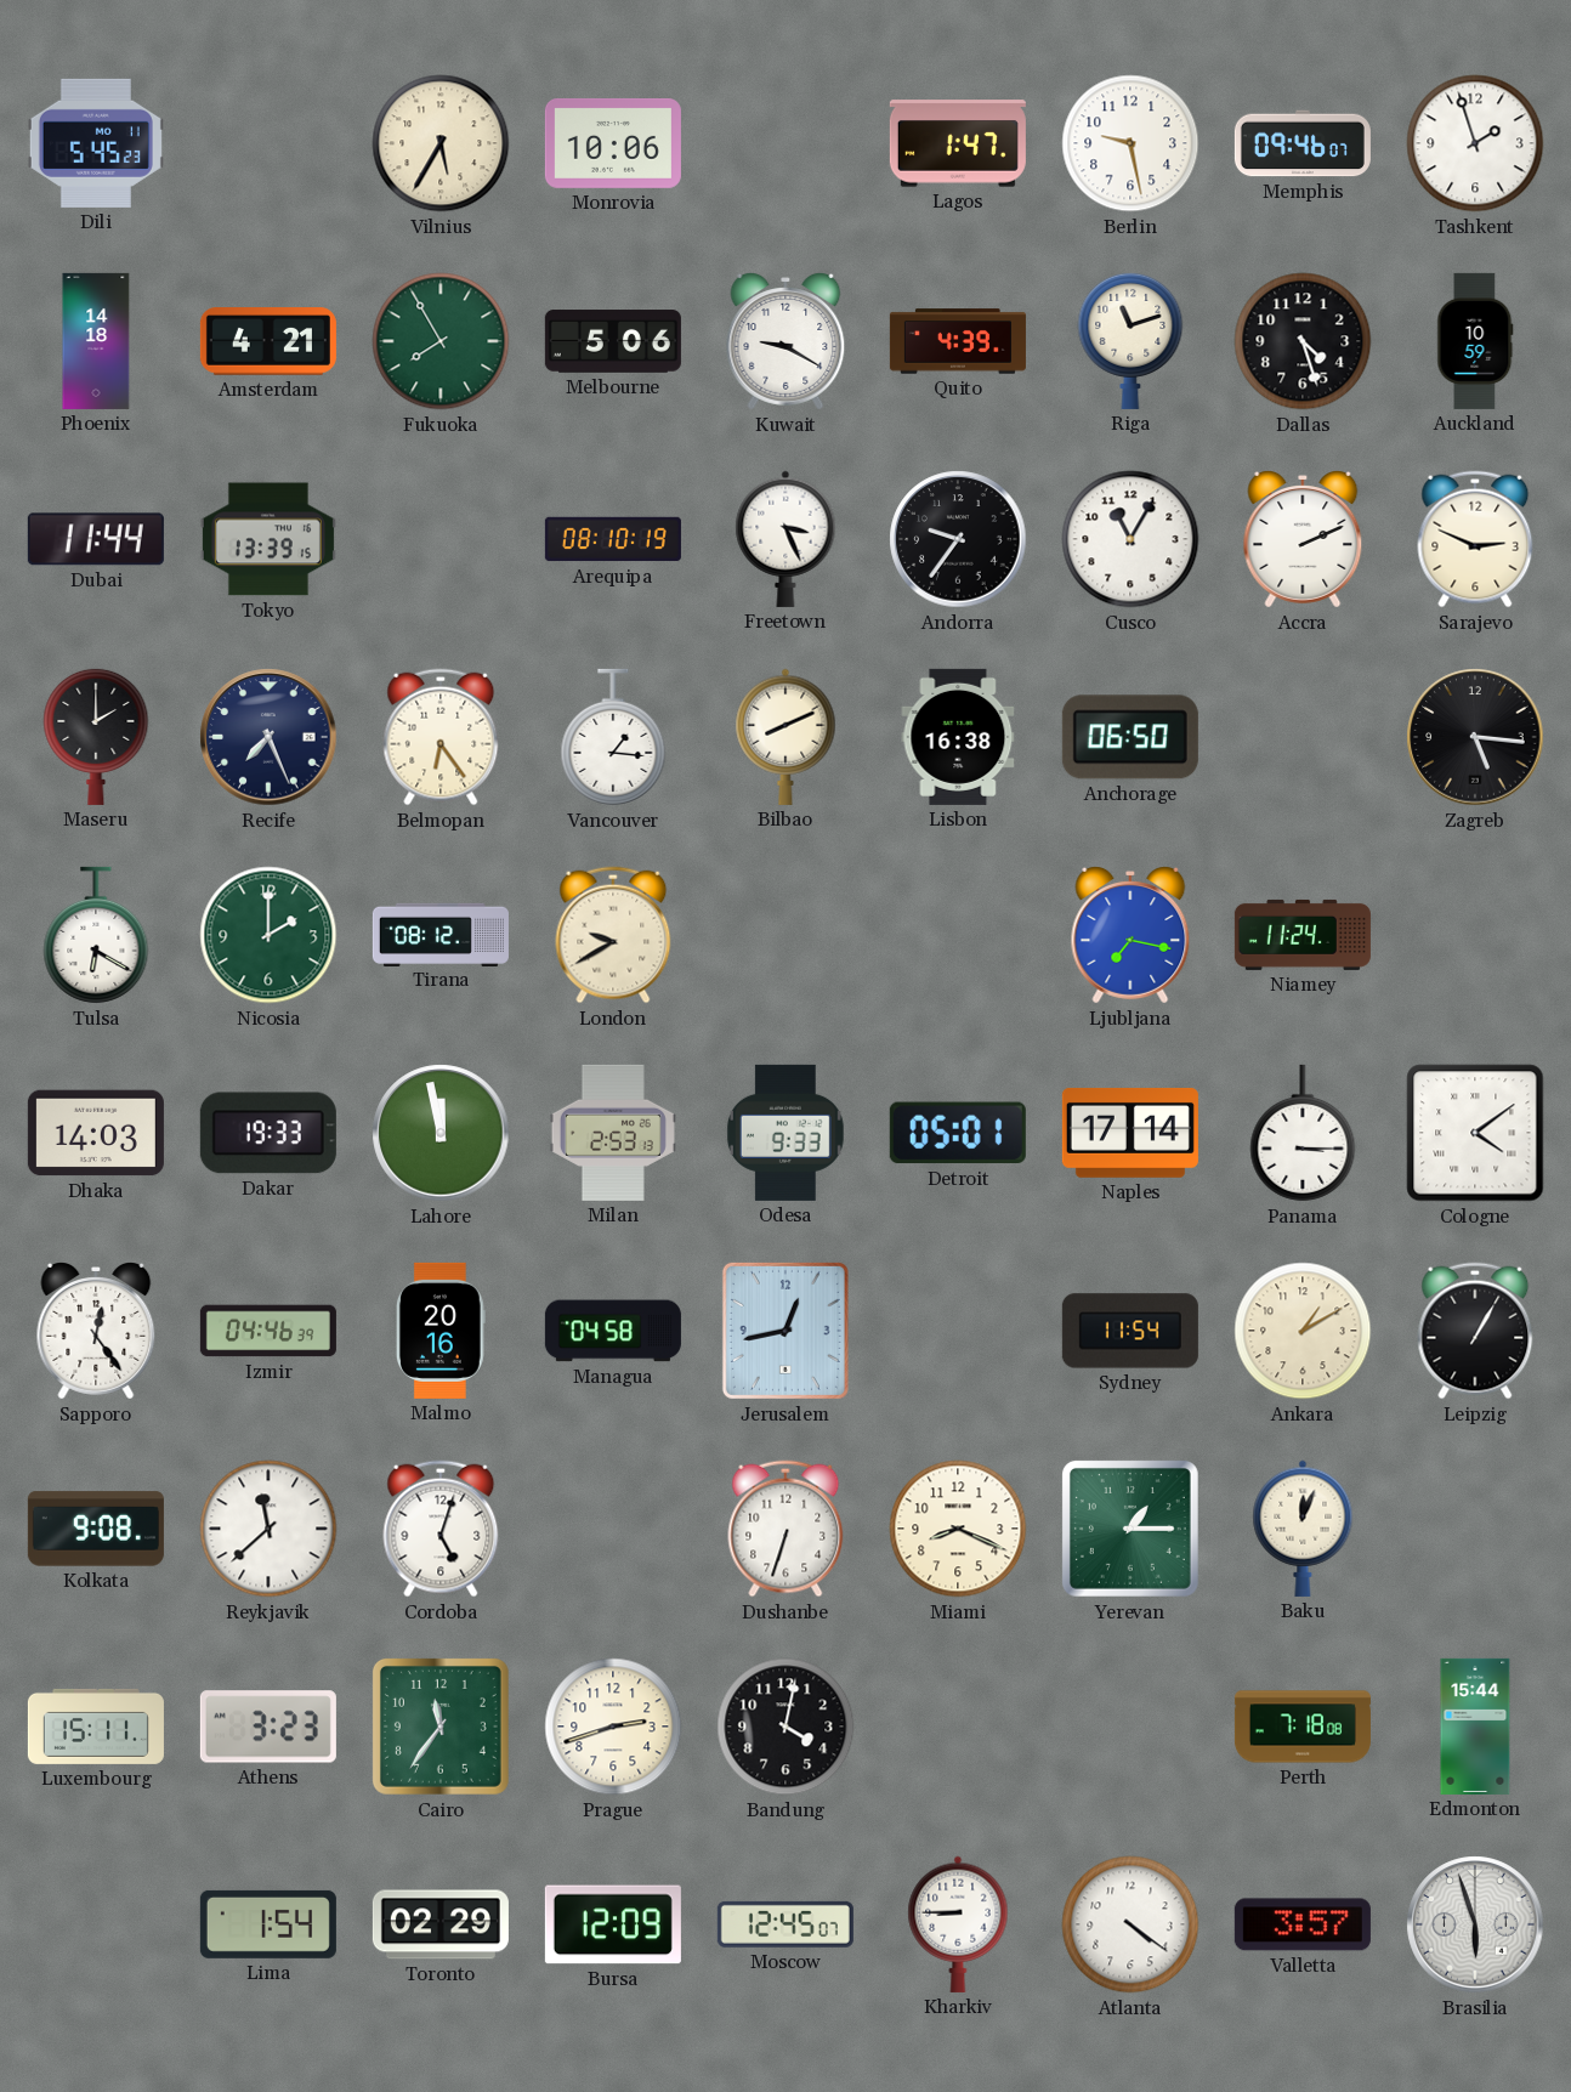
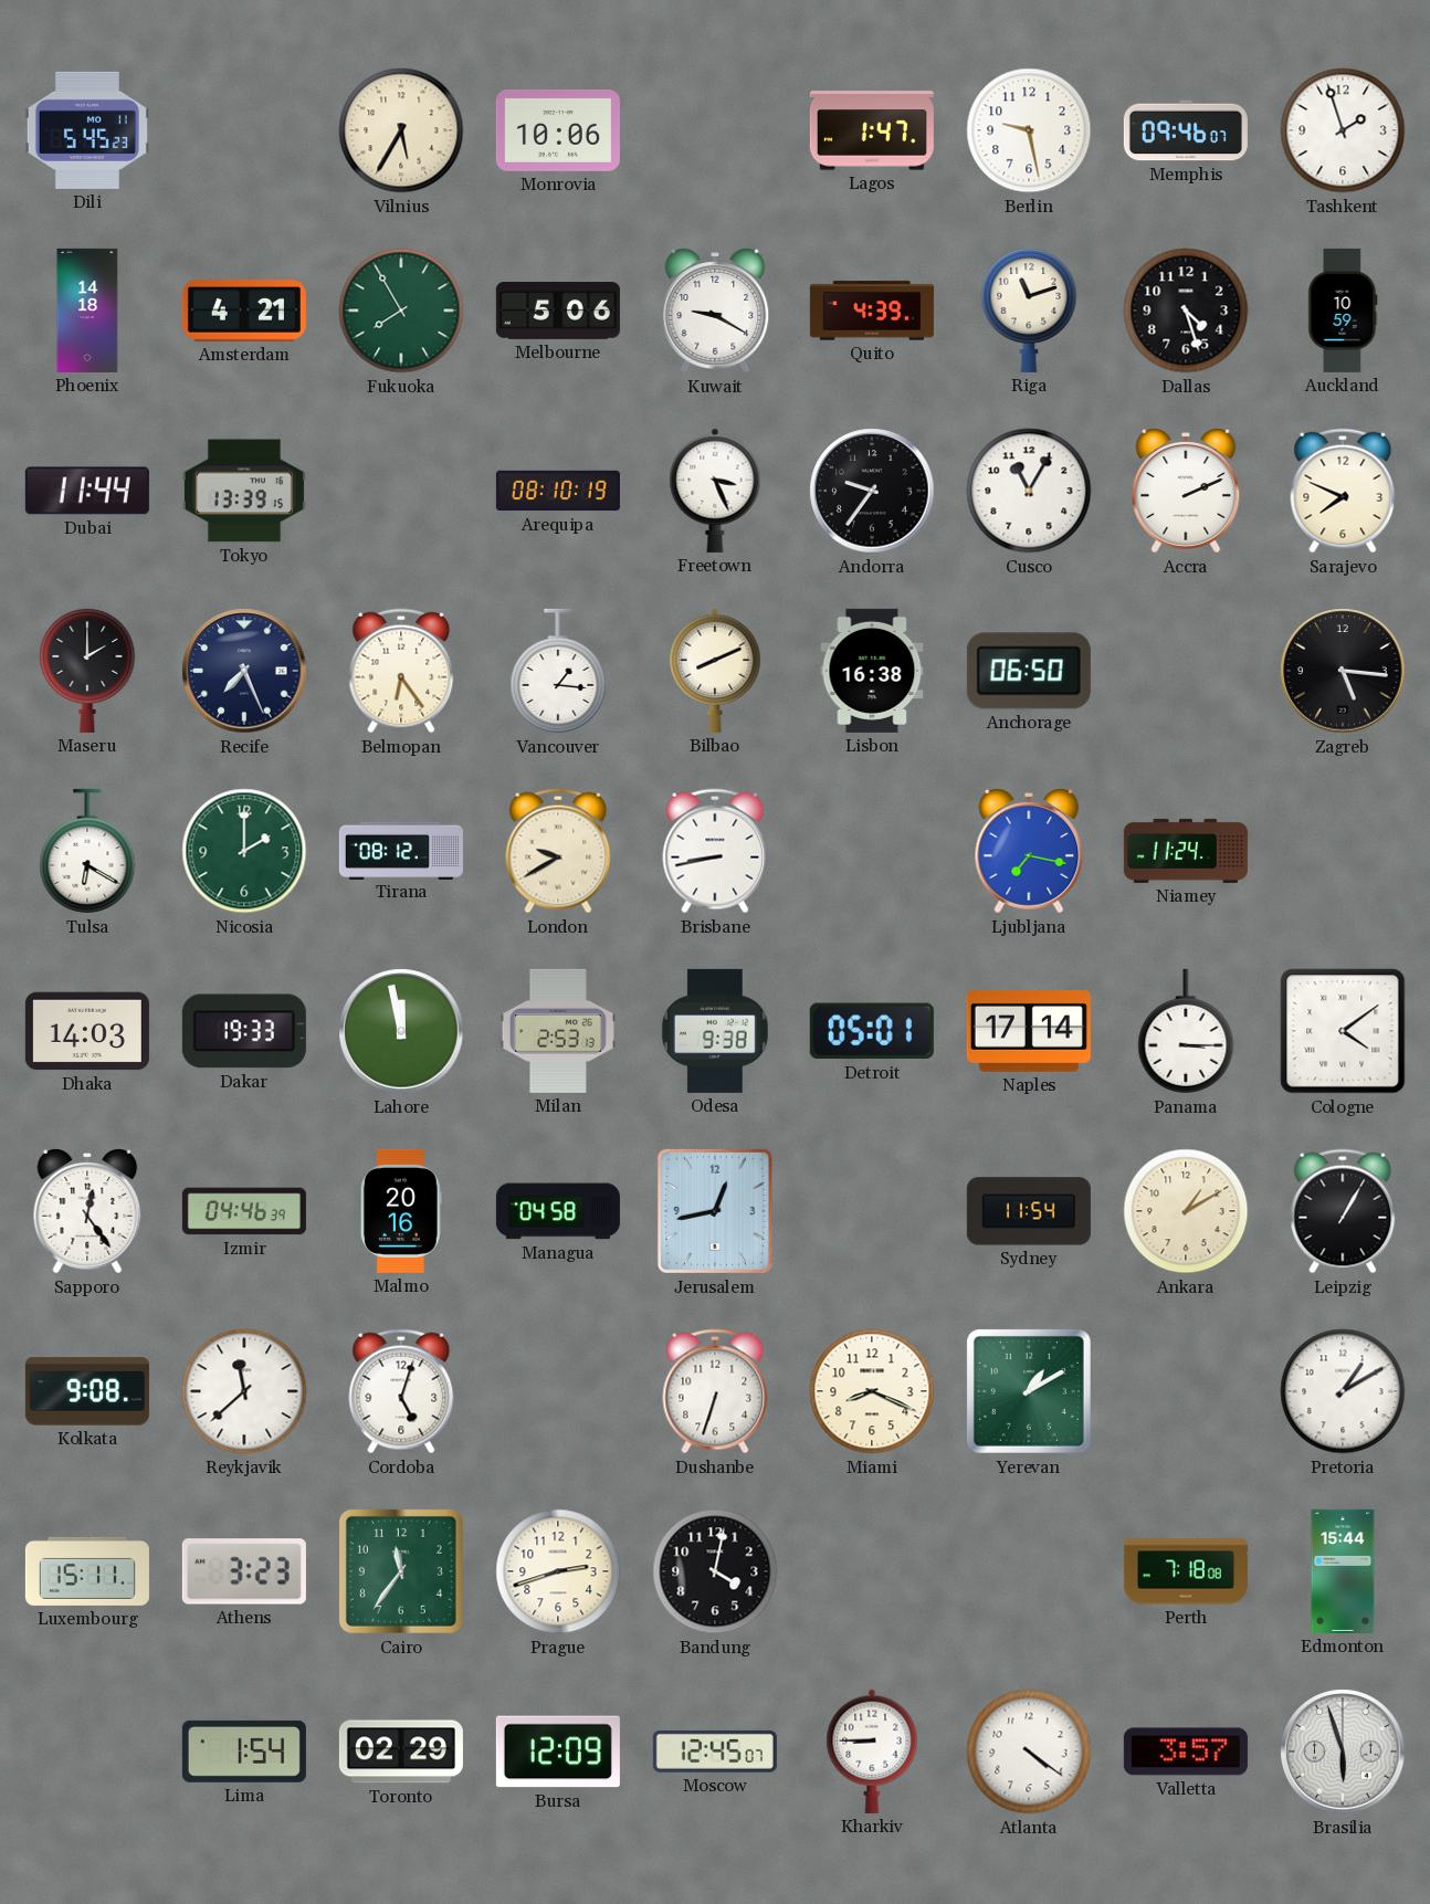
Sarajevo: 2:49 -> 7:49
Brisbane: none -> 8:43
Odesa: 9:33 -> 9:38
Yerevan: 1:15 -> 1:10
Baku: 12:04 -> none
Pretoria: none -> 1:10
